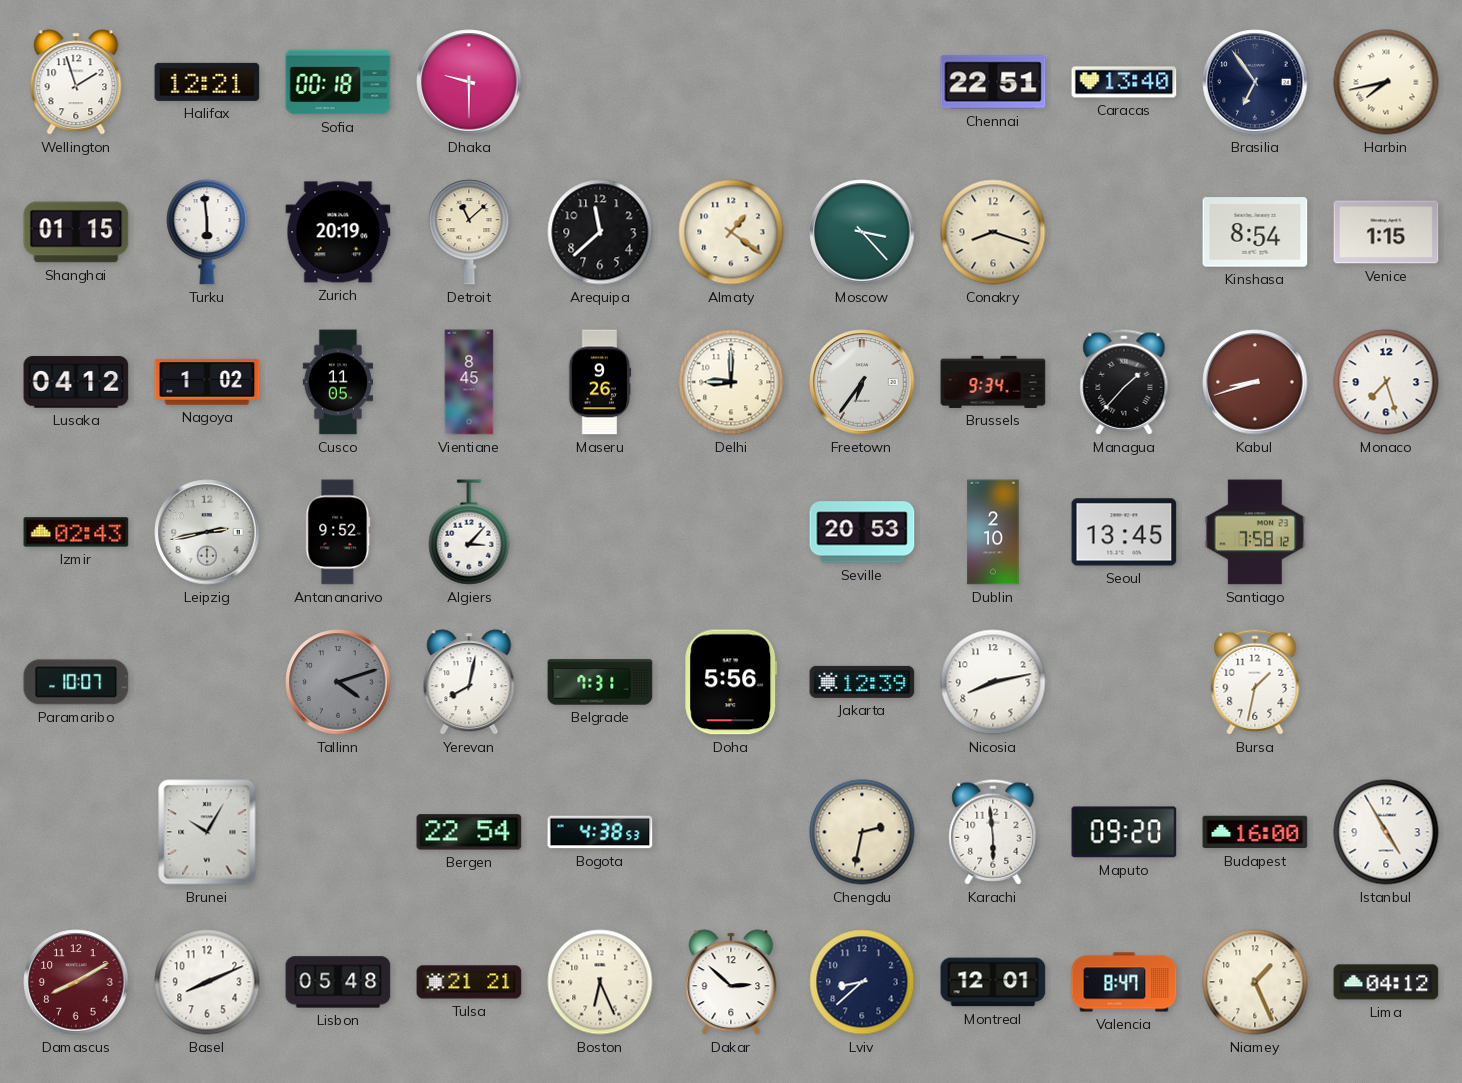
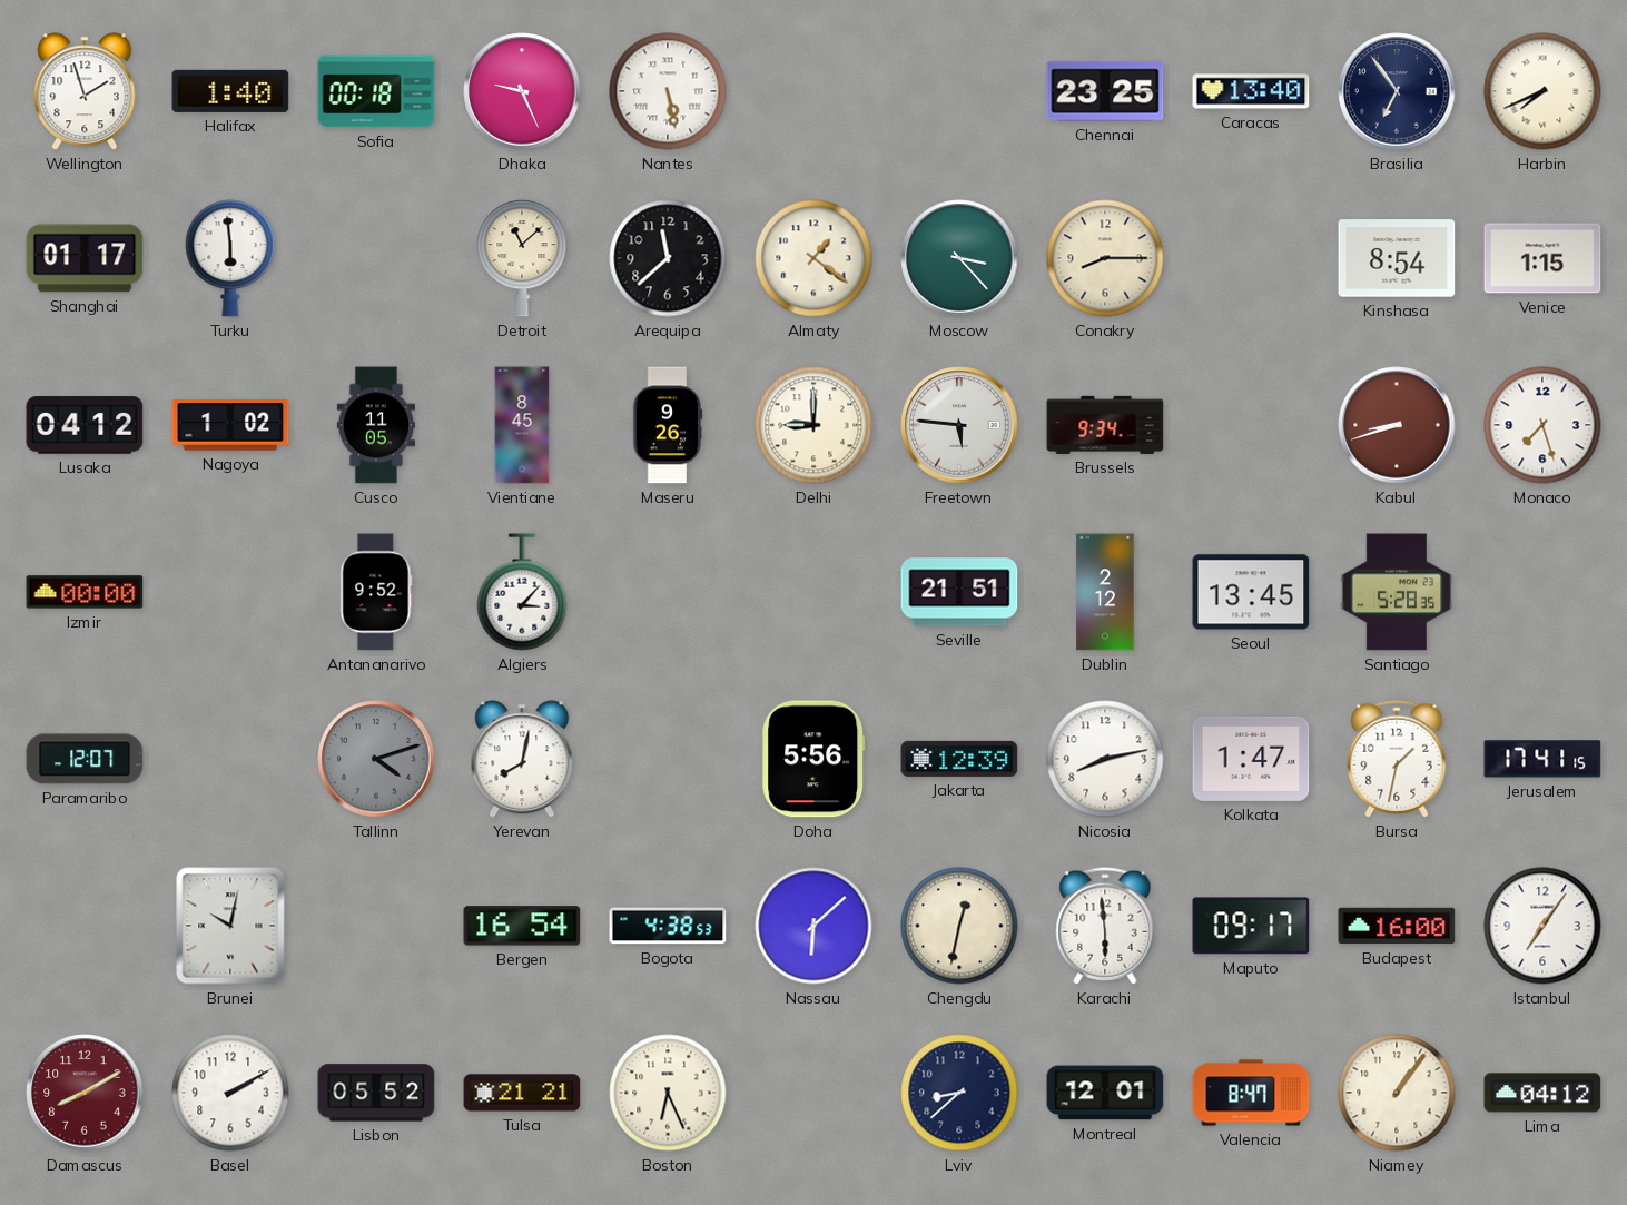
Halifax: 12:21 -> 1:40
Dhaka: 9:30 -> 9:26
Nantes: none -> 5:28
Chennai: 22:51 -> 23:25
Harbin: 7:43 -> 7:41
Shanghai: 01:15 -> 01:17
Zurich: 20:19 -> none
Conakry: 8:18 -> 8:15
Freetown: 6:36 -> 5:46
Managua: 1:37 -> none
Izmir: 02:43 -> 00:00
Leipzig: 2:43 -> none
Seville: 20:53 -> 21:51
Dublin: 2:10 -> 2:12
Santiago: 7:58 -> 5:28
Paramaribo: 10:07 -> 12:07
Belgrade: 7:31 -> none
Kolkata: none -> 1:47
Jerusalem: none -> 17:41
Brunei: 10:05 -> 10:02
Bergen: 22:54 -> 16:54
Nassau: none -> 6:08
Chengdu: 2:32 -> 12:32
Maputo: 09:20 -> 09:17
Istanbul: 4:55 -> 7:06
Basel: 8:11 -> 2:10
Lisbon: 05:48 -> 05:52
Dakar: 2:52 -> none
Niamey: 1:26 -> 1:06
